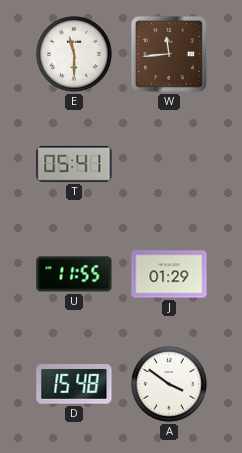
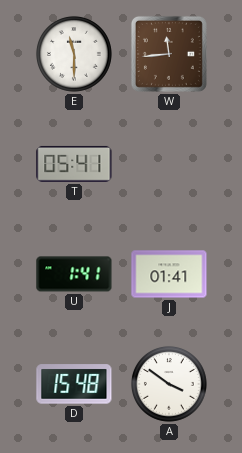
U: 11:55 -> 1:41
J: 01:29 -> 01:41
